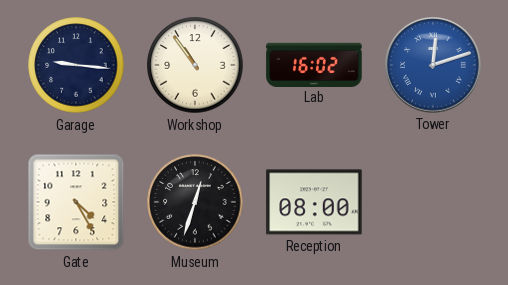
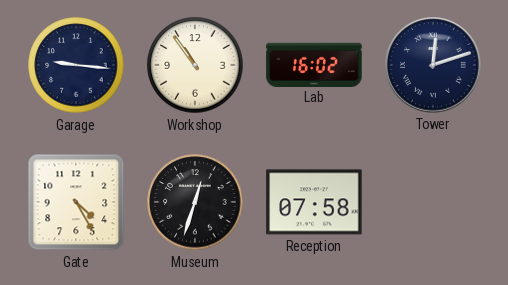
Tower dial: blue -> navy
Reception: 08:00 -> 07:58
